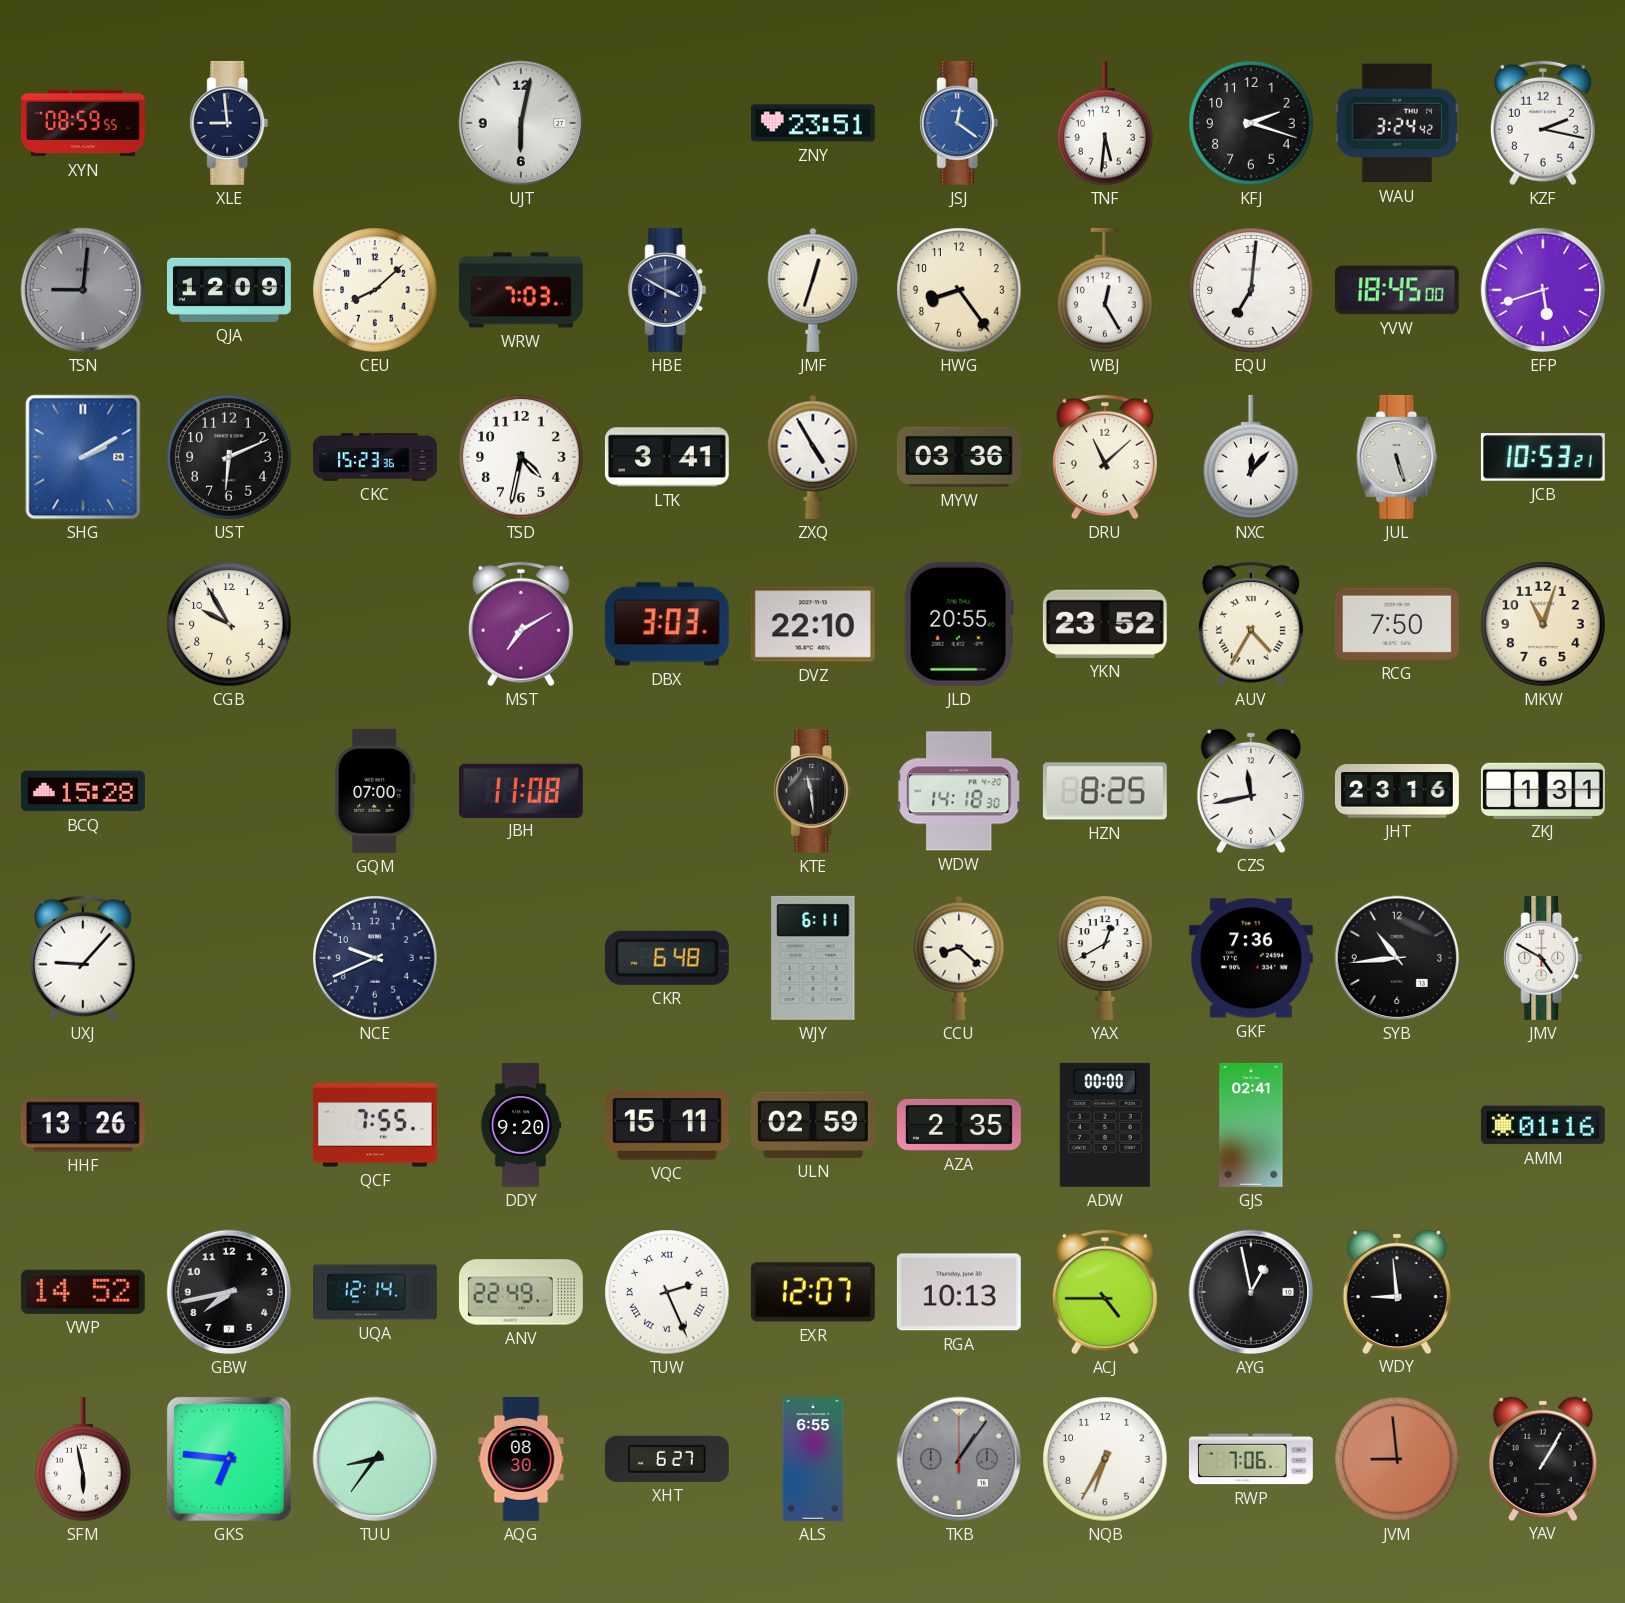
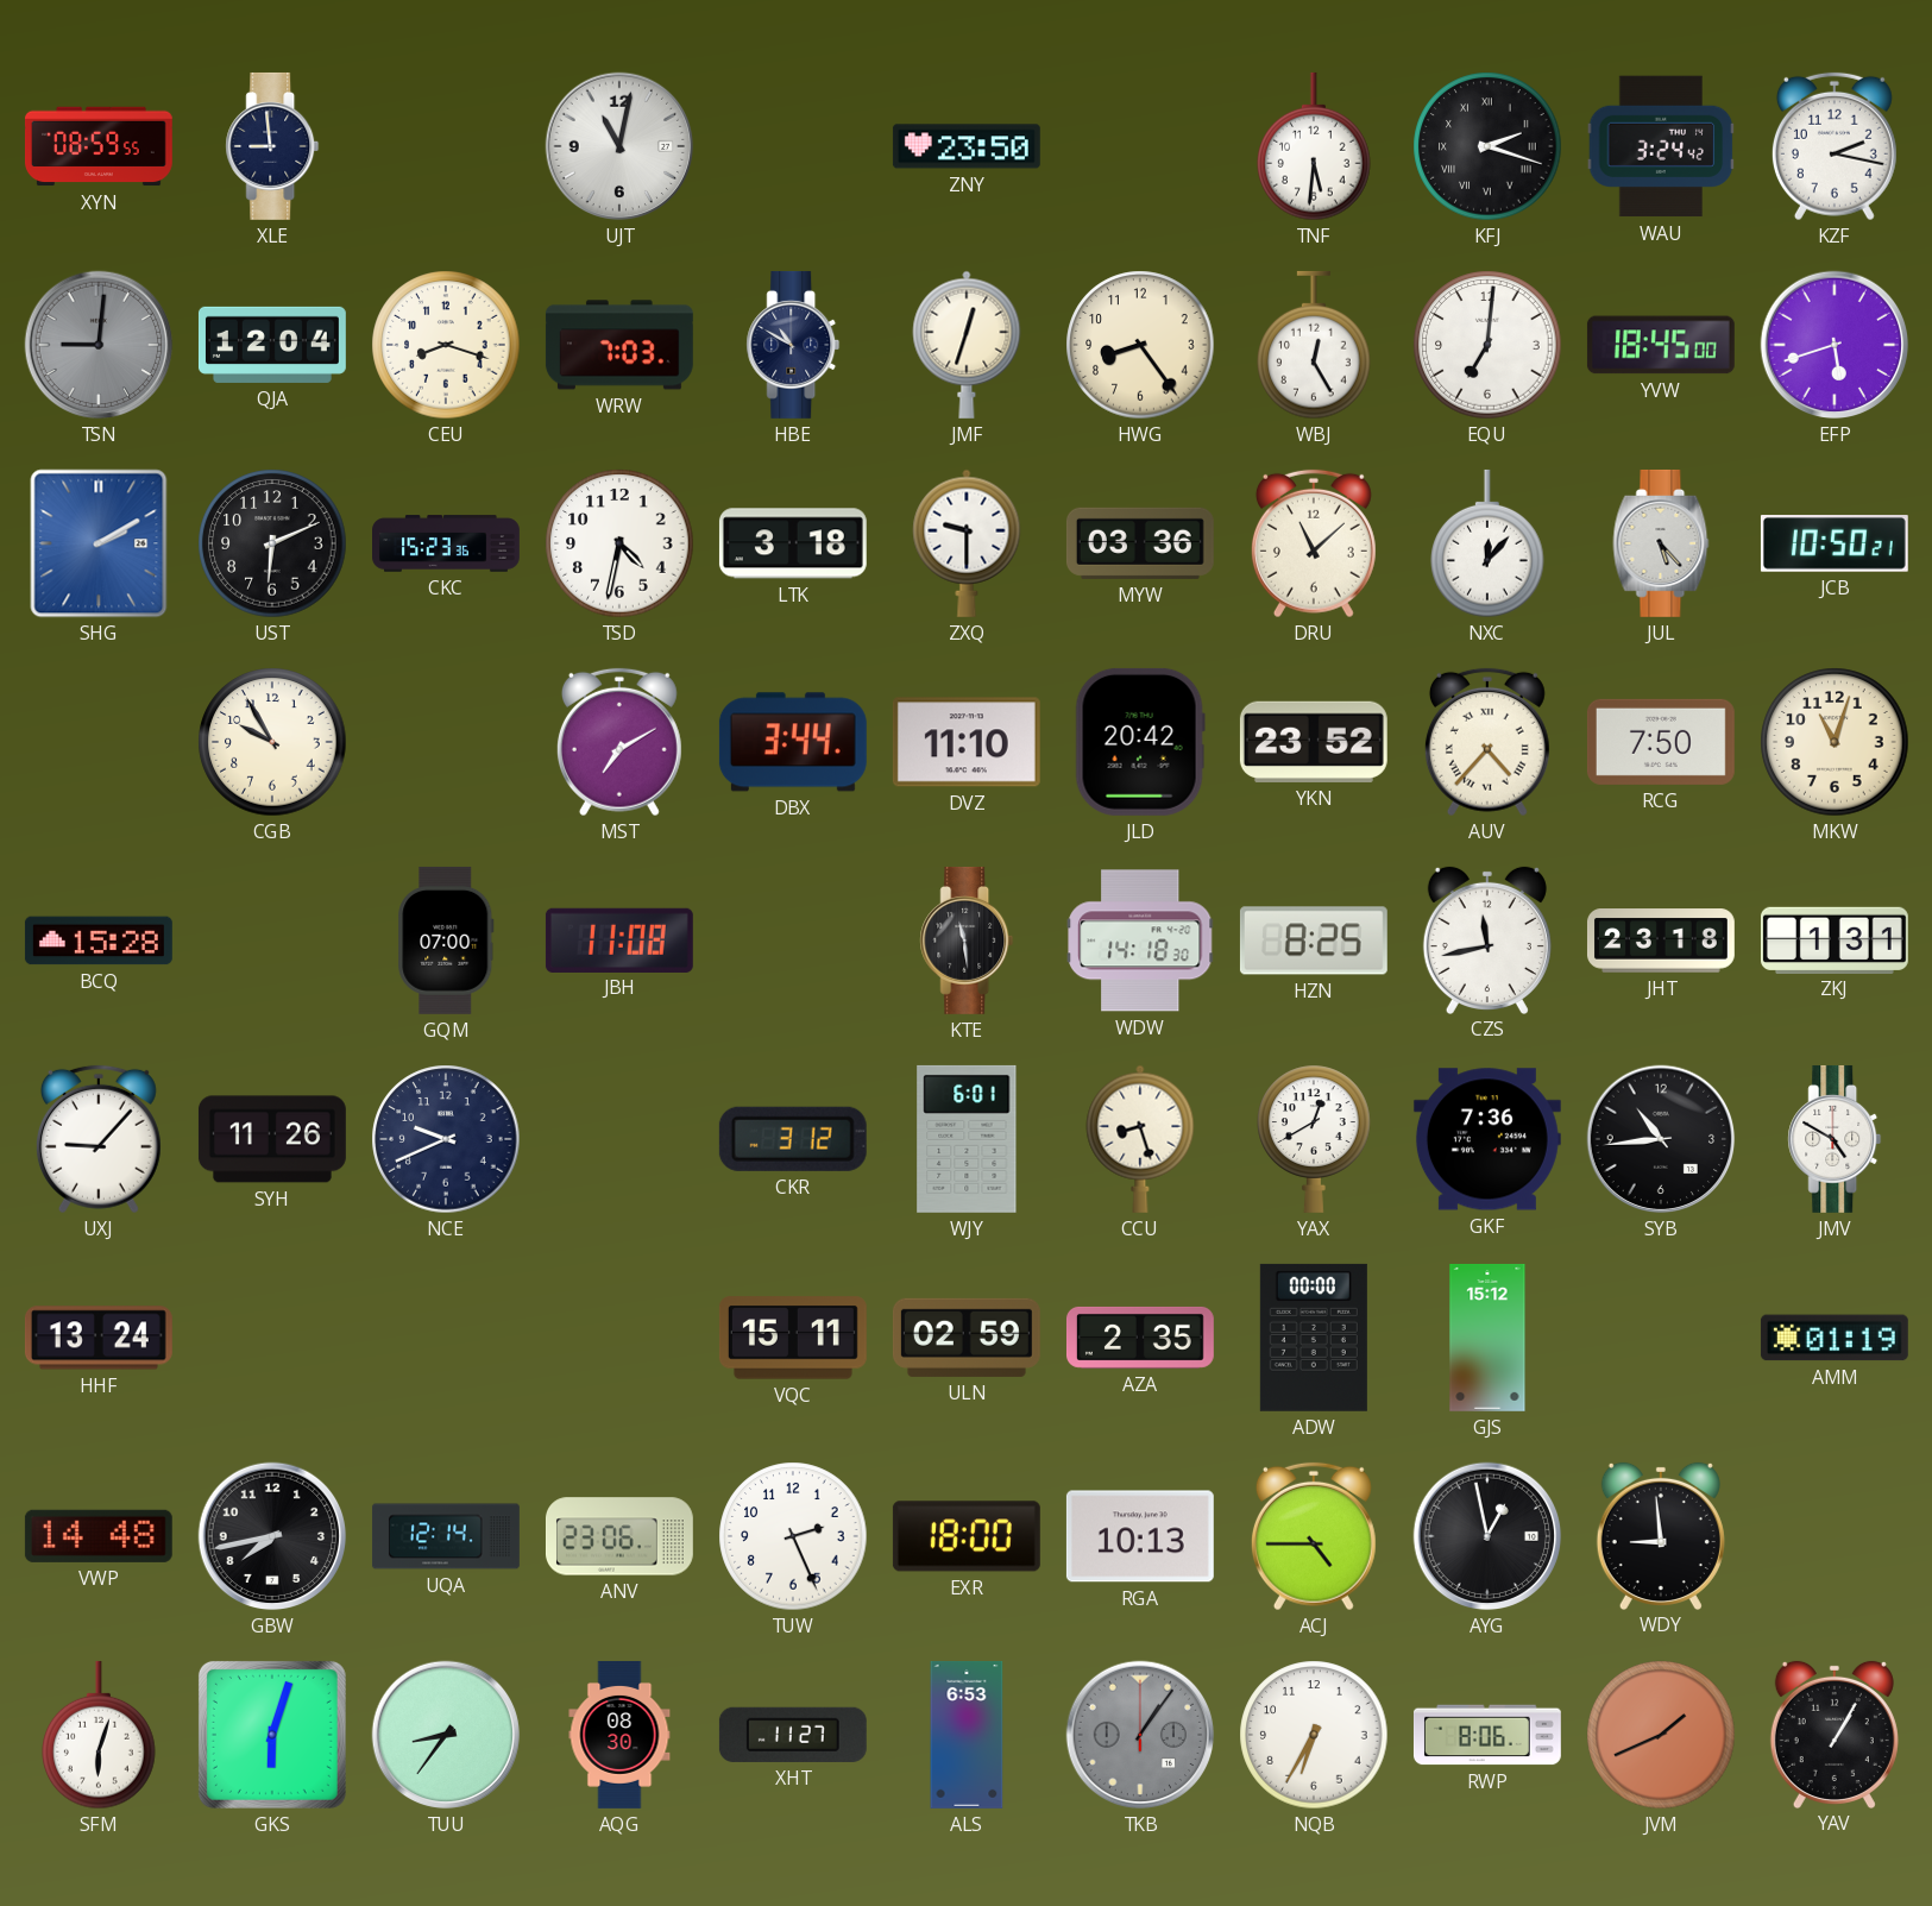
UJT: 6:02 -> 11:02
ZNY: 23:51 -> 23:50
JSJ: 12:21 -> none
KFJ numerals: Arabic -> Roman
QJA: 12:09 -> 12:04
CEU: 8:08 -> 8:18
HBE: 3:50 -> 10:50
LTK: 3:41 -> 3:18
ZXQ: 4:55 -> 9:30
JUL: 5:27 -> 5:23
JCB: 10:53 -> 10:50
DBX: 3:03 -> 3:44
DVZ: 22:10 -> 11:10
JLD: 20:55 -> 20:42
AUV: 4:35 -> 4:37
JHT: 23:16 -> 23:18
SYH: none -> 11:26
CKR: 6:48 -> 3:12
WJY: 6:11 -> 6:01
CCU: 8:22 -> 8:27
HHF: 13:26 -> 13:24
QCF: 7:55 -> none
DDY: 9:20 -> none
GJS: 02:41 -> 15:12
AMM: 01:16 -> 01:19
VWP: 14:52 -> 14:48
ANV: 22:49 -> 23:06
TUW numerals: Roman -> Arabic
EXR: 12:07 -> 18:00
SFM: 5:58 -> 6:03
GKS: 6:46 -> 6:03
XHT: 6:27 -> 11:27
ALS: 6:55 -> 6:53
RWP: 7:06 -> 8:06
JVM: 8:59 -> 1:41
